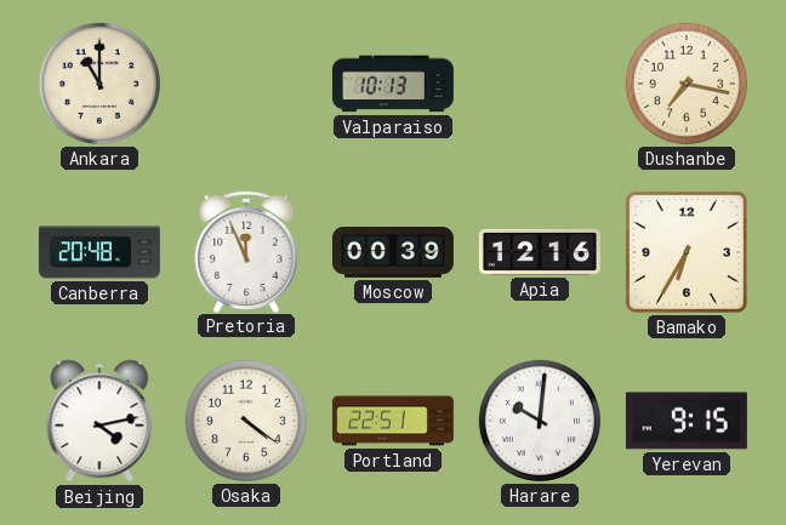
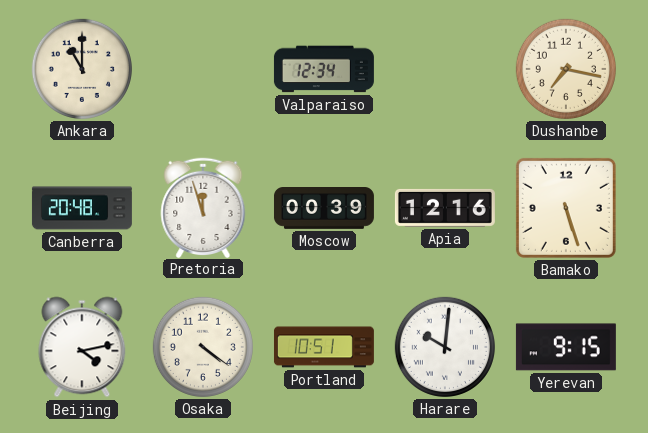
Valparaiso: 10:13 -> 12:34
Pretoria: 11:56 -> 11:57
Bamako: 6:35 -> 5:27
Portland: 22:51 -> 10:51
